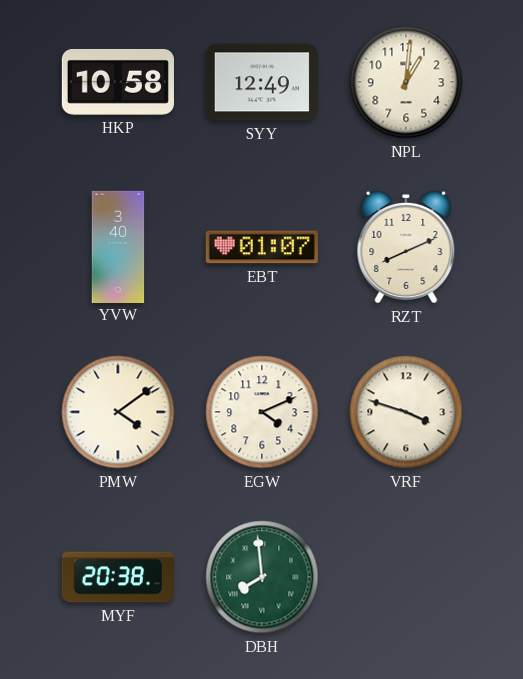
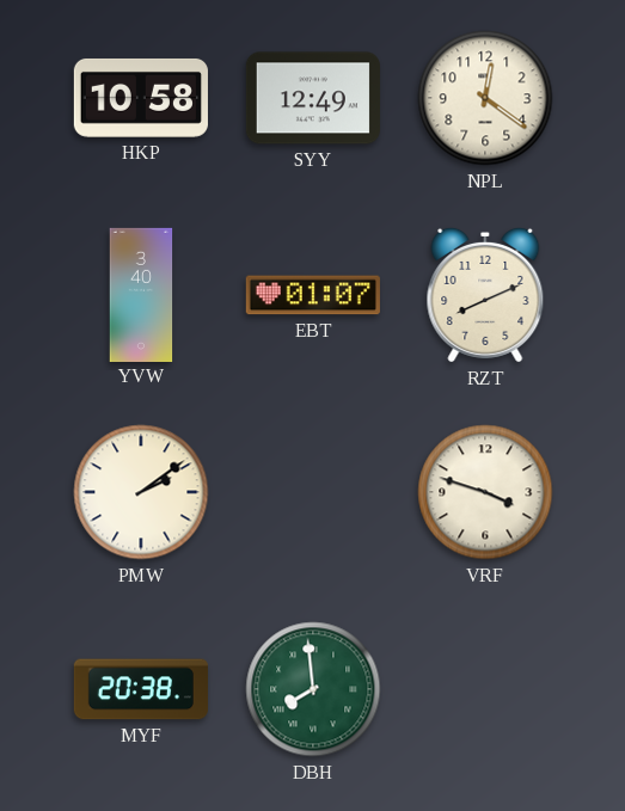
NPL: 1:01 -> 12:21
PMW: 4:09 -> 2:09
EGW: 4:11 -> none
